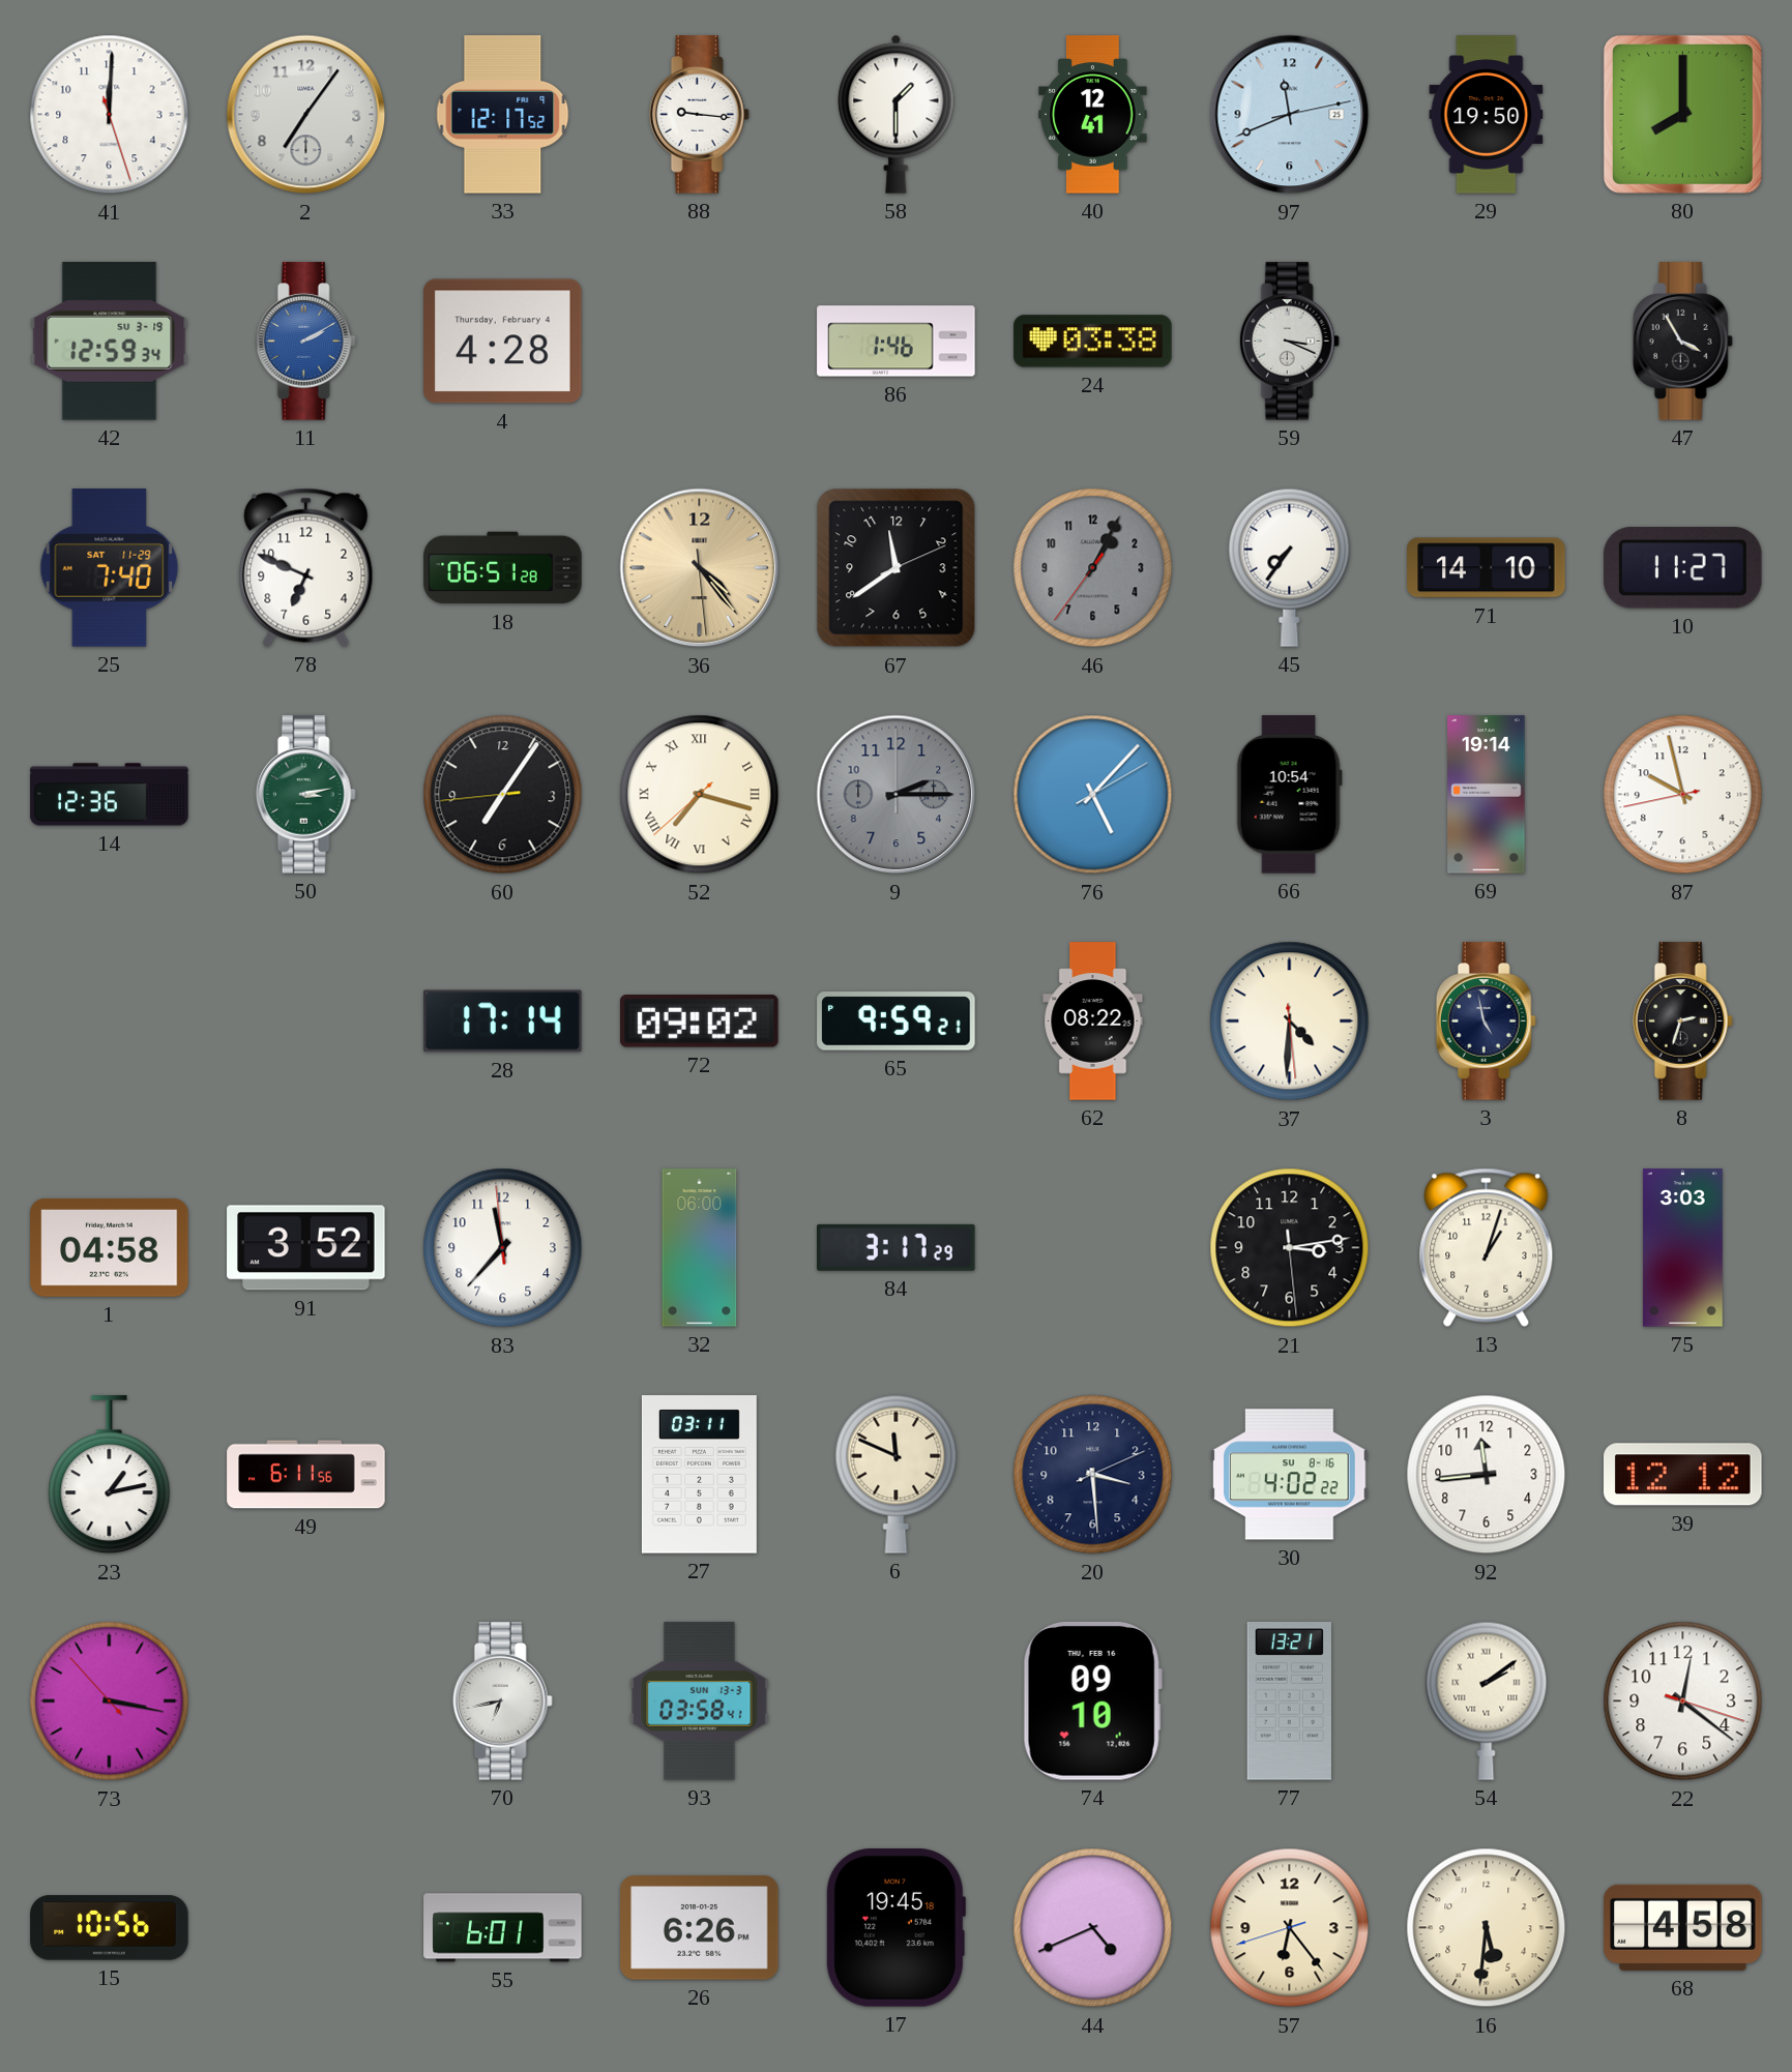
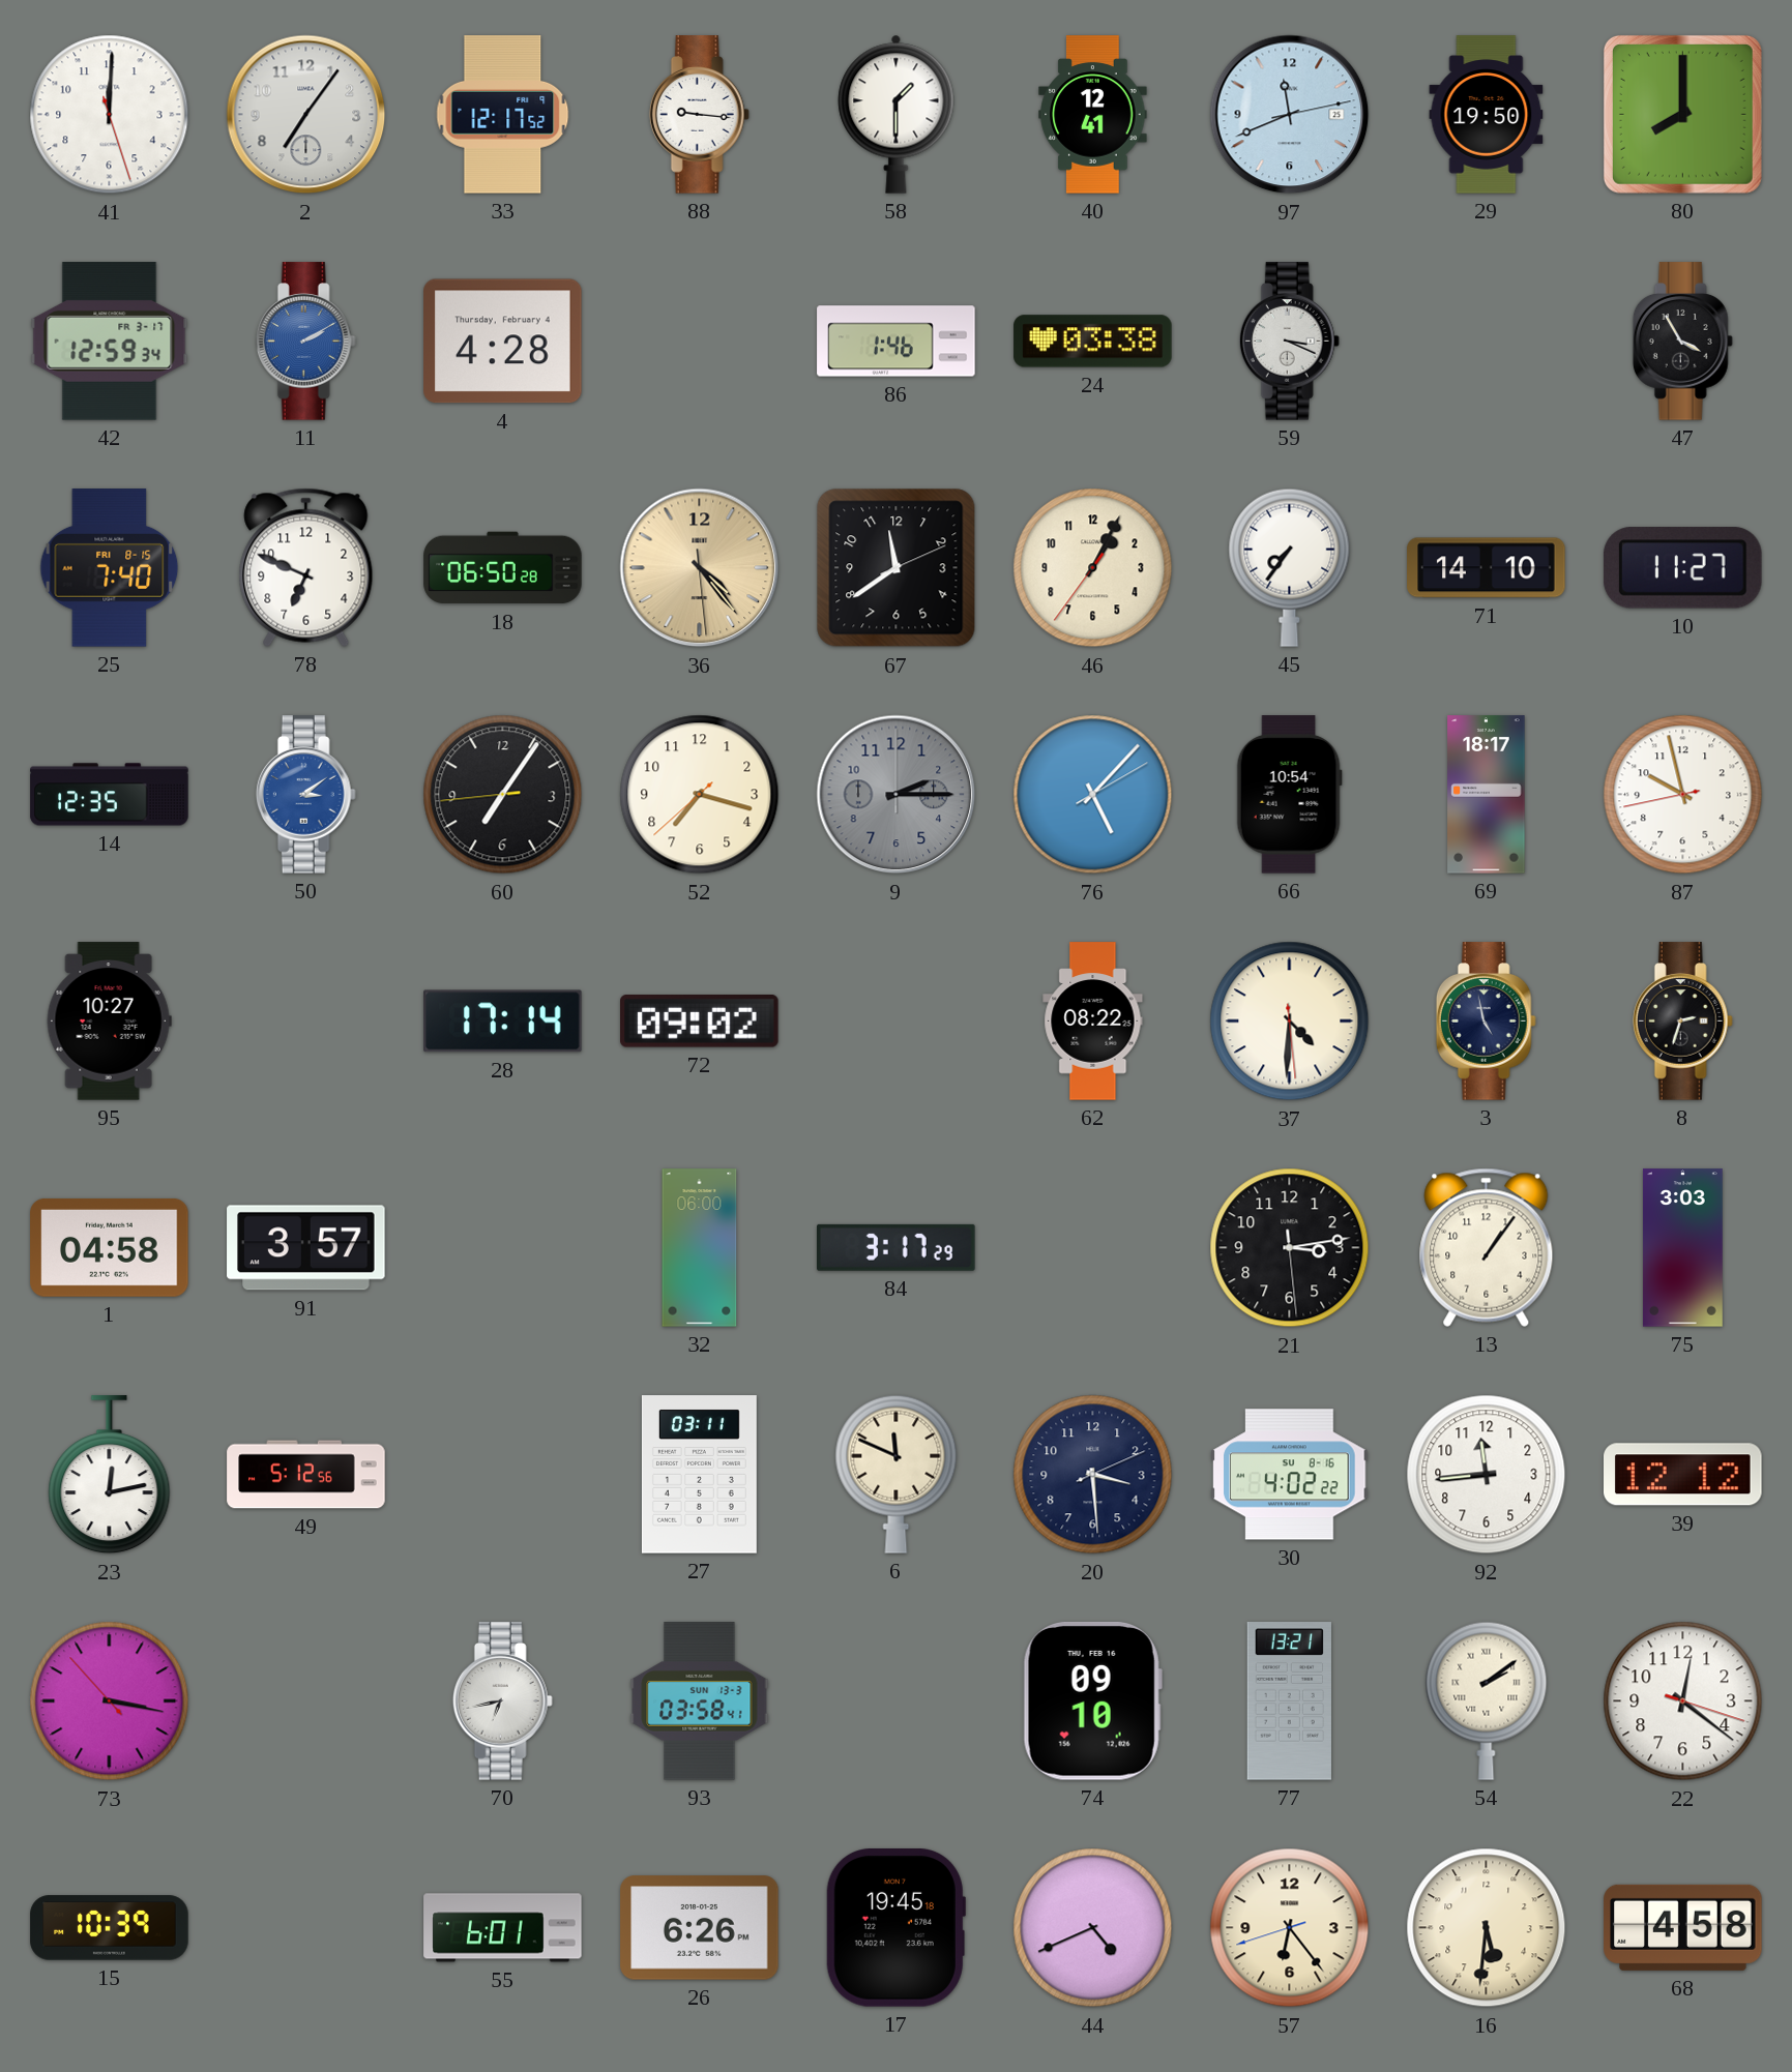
42 date: SU 3-19 -> FR 3-17
25 date: SAT 11-29 -> FRI 8-15
18: 06:51 -> 06:50
46 dial: grey -> cream
14: 12:36 -> 12:35
50: 3:13 -> 3:09
50 dial: green -> blue
52 numerals: Roman -> Arabic
69: 19:14 -> 18:17
95: none -> 10:27
65: 9:59 -> none
91: 3:52 -> 3:57
83: 11:36 -> none
13: 1:03 -> 1:06
23: 1:13 -> 12:13
49: 6:11 -> 5:12
15: 10:56 -> 10:39
